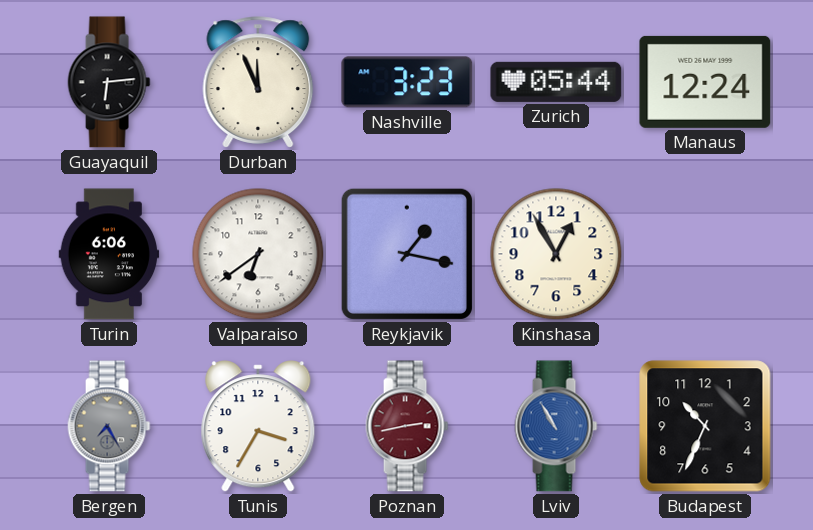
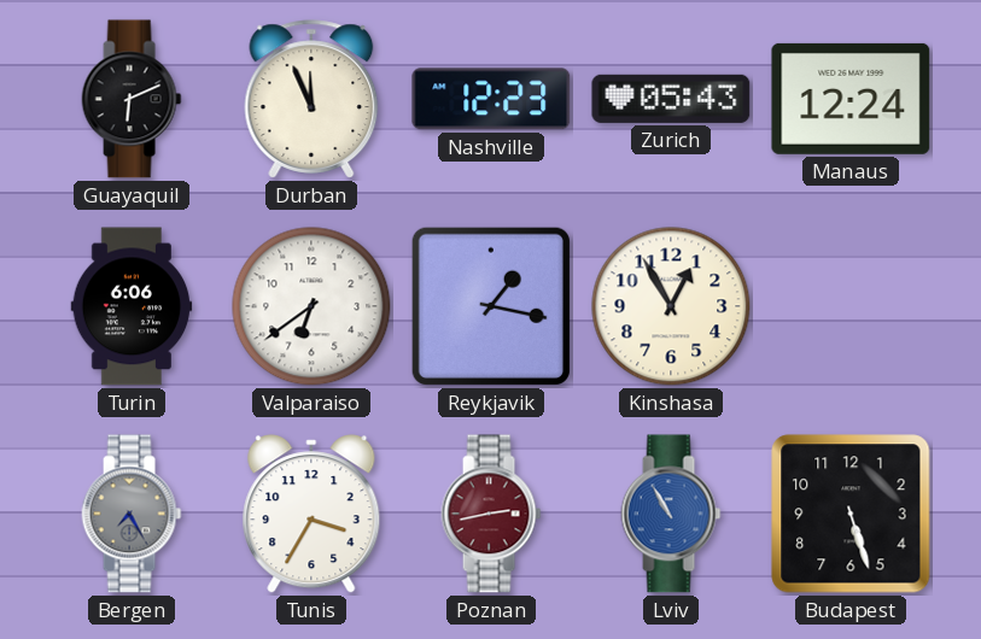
Guayaquil: 6:14 -> 6:11
Nashville: 3:23 -> 12:23
Zurich: 05:44 -> 05:43
Budapest: 10:34 -> 5:27
